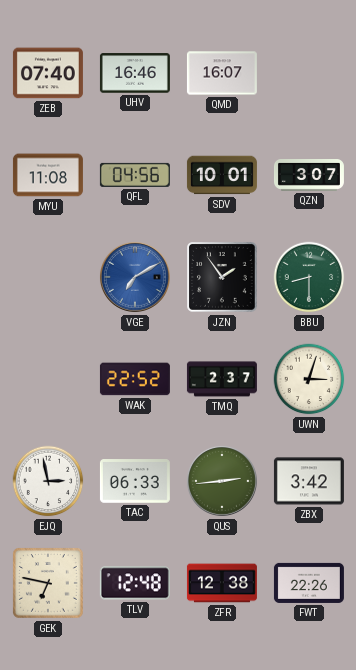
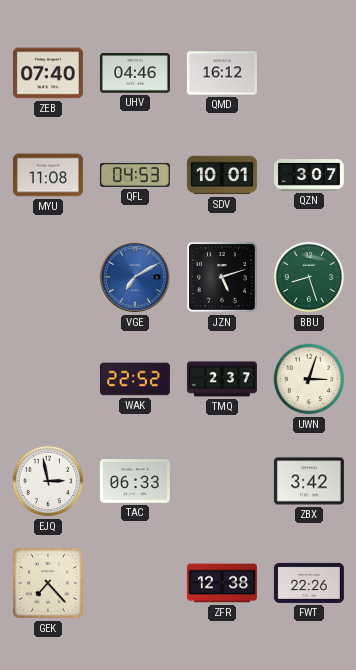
UHV: 16:46 -> 04:46
QMD: 16:07 -> 16:12
QFL: 04:56 -> 04:53
JZN: 1:54 -> 5:12
BBU: 8:30 -> 8:27
QUS: 2:44 -> none
GEK: 6:47 -> 7:23
TLV: 12:48 -> none
